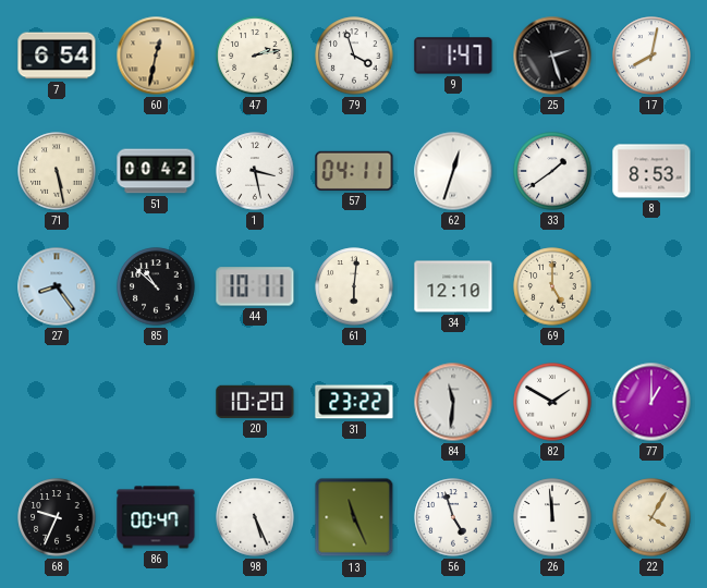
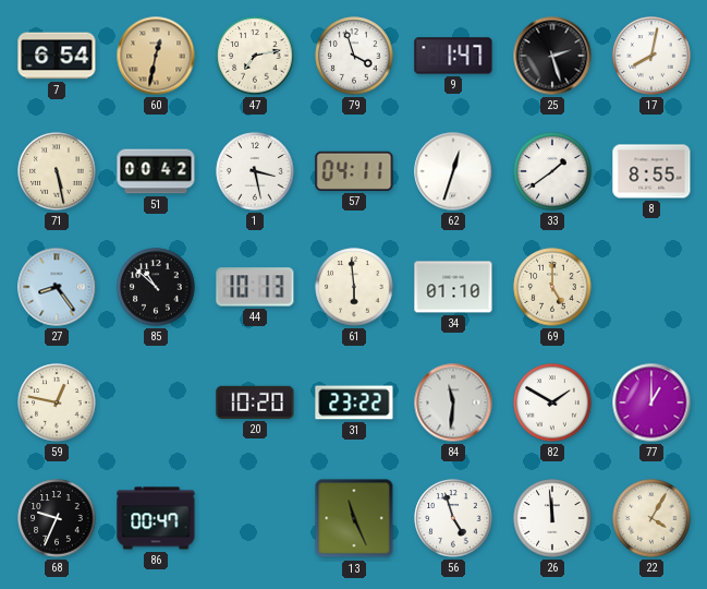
47: 2:13 -> 7:13
8: 8:53 -> 8:55
44: 10:11 -> 10:13
61: 6:01 -> 5:59
34: 12:10 -> 01:10
59: none -> 12:47
98: 5:26 -> none
